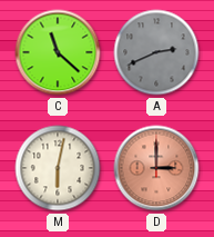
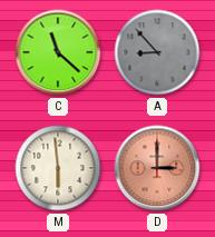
A: 2:41 -> 8:53
M: 6:02 -> 5:59
